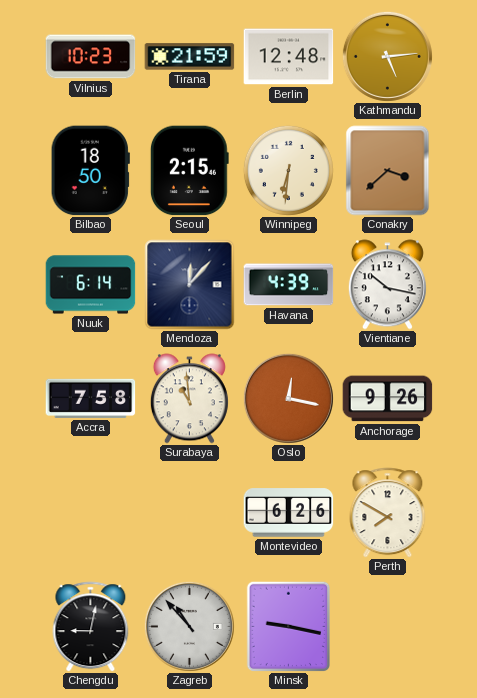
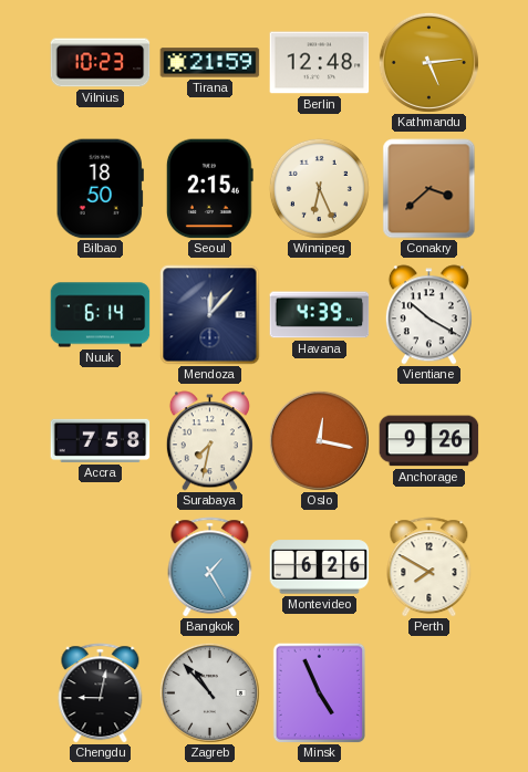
Winnipeg: 6:31 -> 6:26
Vientiane: 10:17 -> 10:20
Surabaya: 10:59 -> 7:32
Bangkok: none -> 1:25
Minsk: 9:17 -> 4:56
